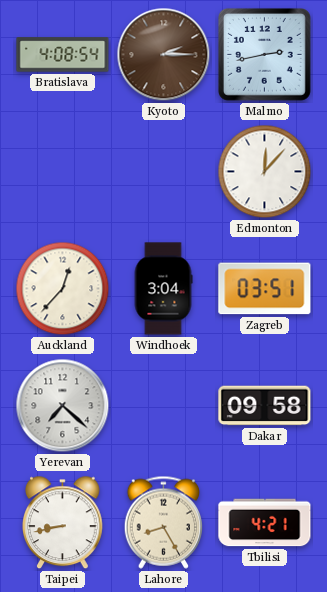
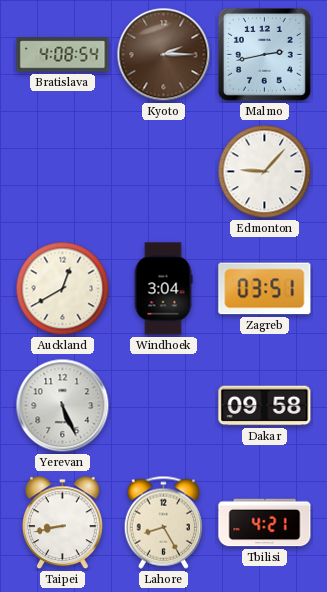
Edmonton: 12:07 -> 9:07
Auckland: 12:37 -> 12:40
Yerevan: 7:22 -> 5:26
